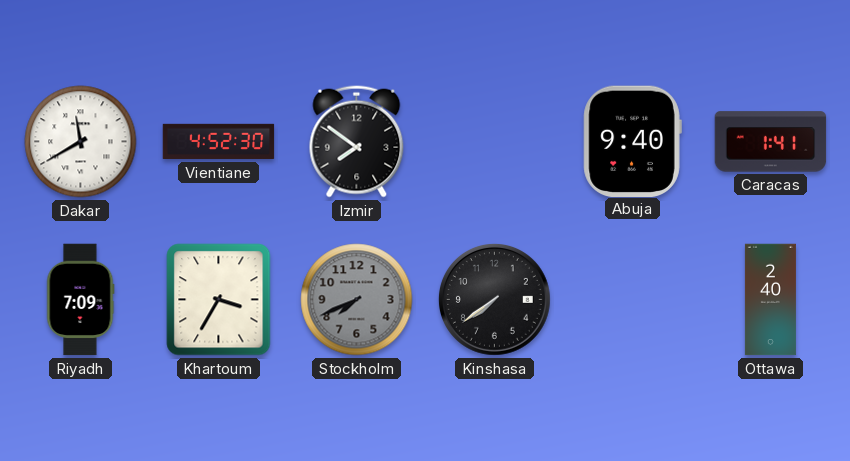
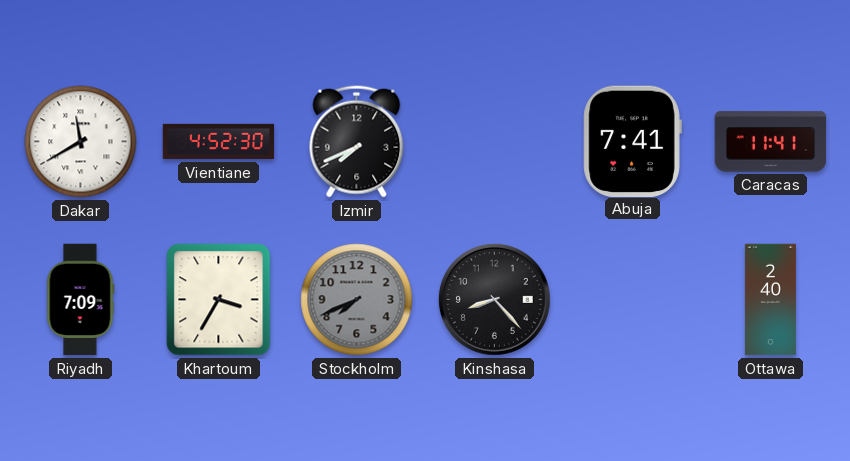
Izmir: 7:51 -> 7:41
Abuja: 9:40 -> 7:41
Caracas: 1:41 -> 11:41
Kinshasa: 7:39 -> 8:23
